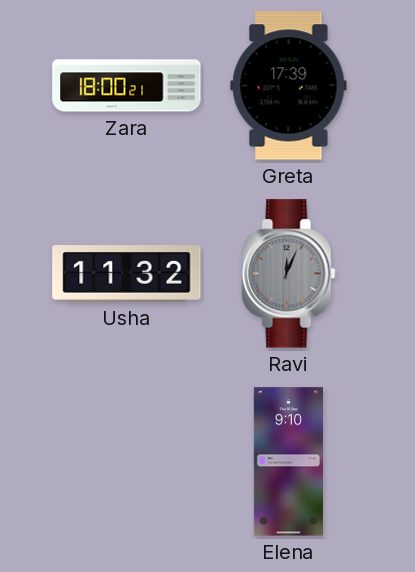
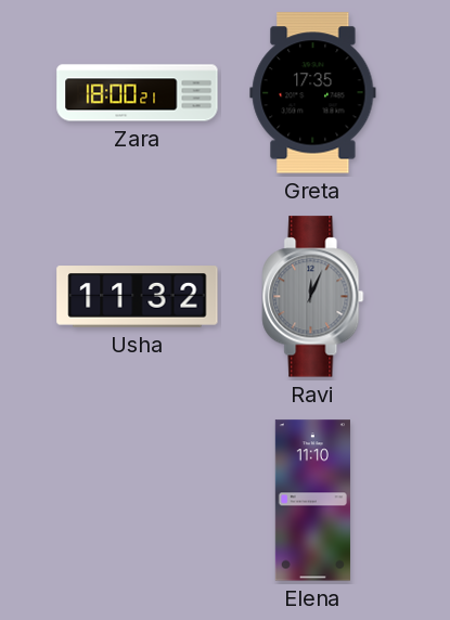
Greta: 17:39 -> 17:35
Elena: 9:10 -> 11:10
